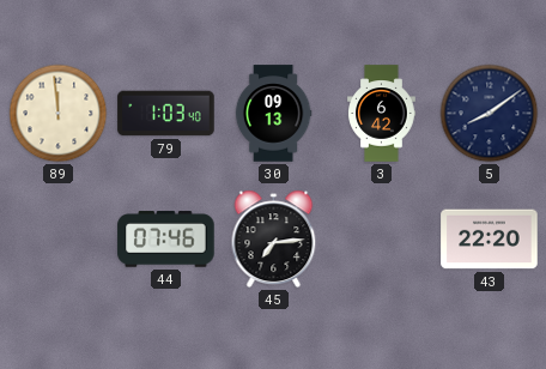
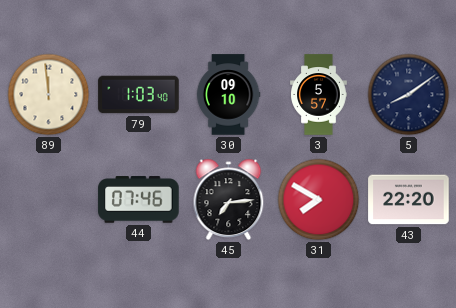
30: 09:13 -> 09:10
3: 6:42 -> 5:57
31: none -> 7:50
